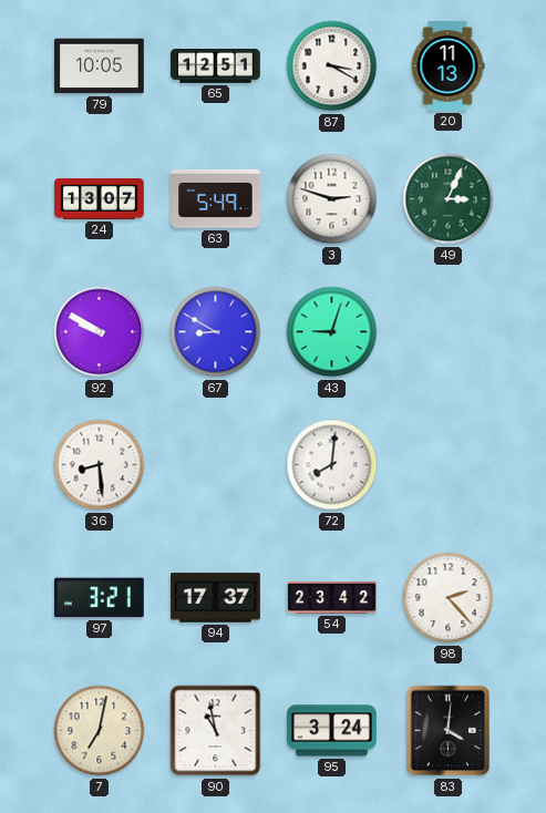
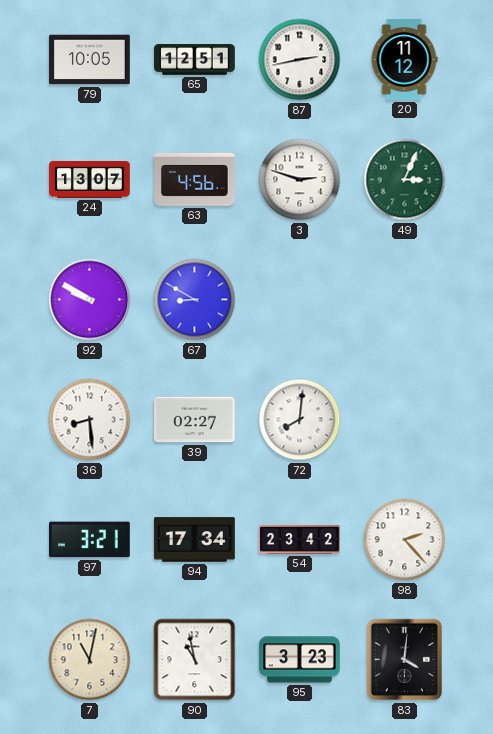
87: 3:20 -> 2:43
20: 11:13 -> 11:12
63: 5:49 -> 4:56
43: 9:03 -> none
39: none -> 02:27
94: 17:37 -> 17:34
7: 7:02 -> 11:02
95: 3:24 -> 3:23
